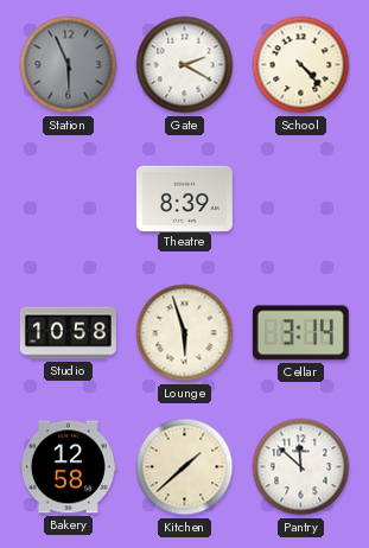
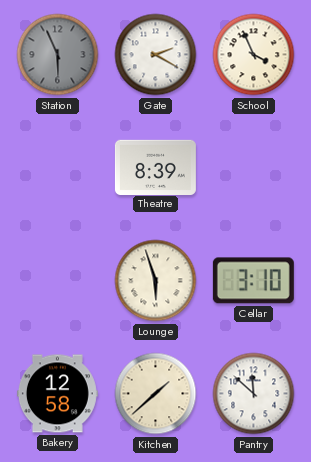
School: 4:23 -> 3:56
Studio: 10:58 -> none
Cellar: 3:14 -> 3:10
